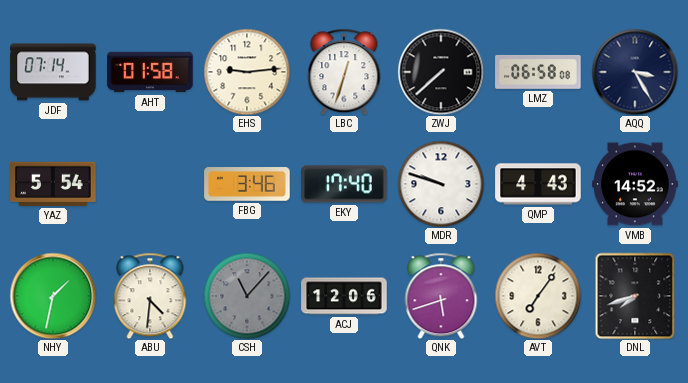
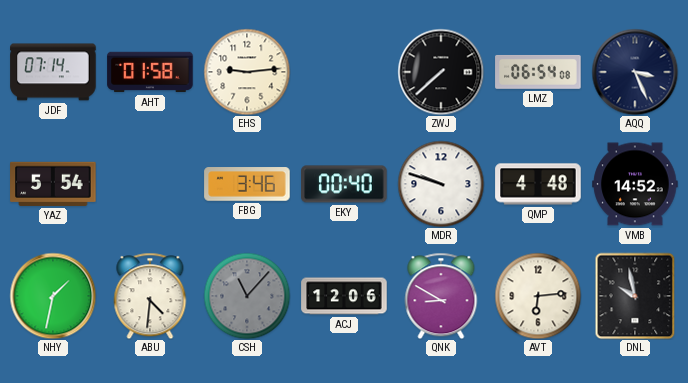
LBC: 12:33 -> none
LMZ: 06:58 -> 06:54
AQQ: 3:25 -> 3:26
EKY: 17:40 -> 00:40
QMP: 4:43 -> 4:48
QNK: 5:42 -> 8:50
AVT: 7:06 -> 6:14
DNL: 7:42 -> 9:58
